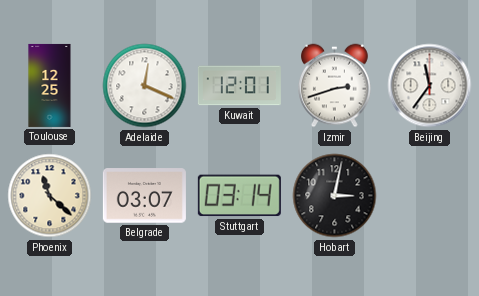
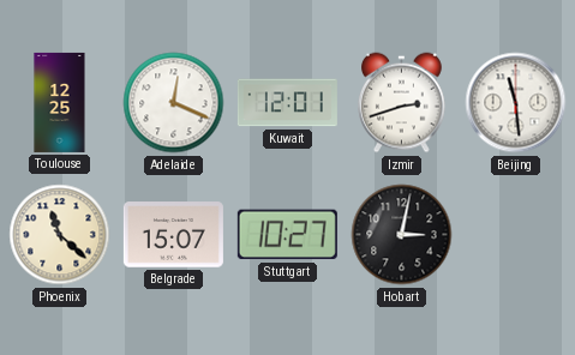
Beijing: 11:36 -> 11:29
Belgrade: 03:07 -> 15:07
Stuttgart: 03:14 -> 10:27
